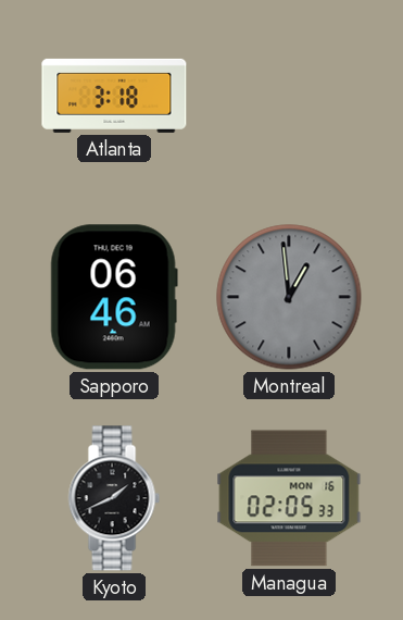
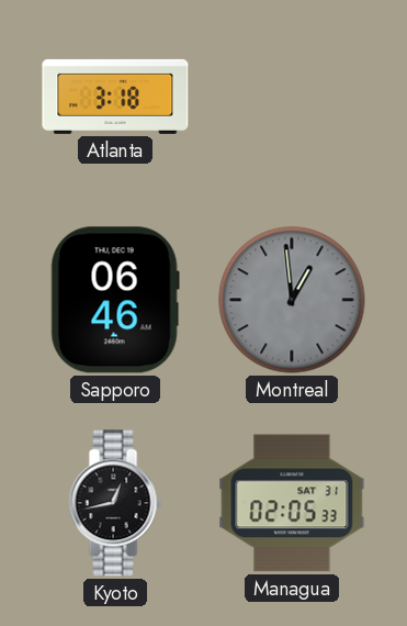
Kyoto: 1:41 -> 12:43
Managua date: MON 16 -> SAT 31
